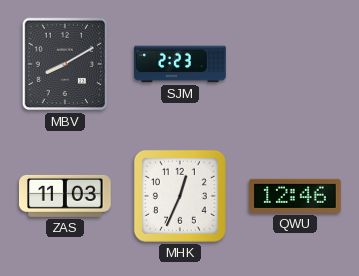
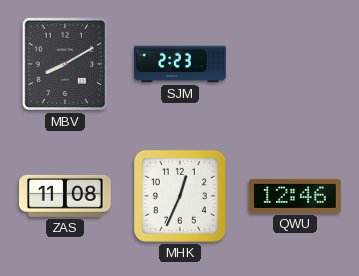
ZAS: 11:03 -> 11:08
